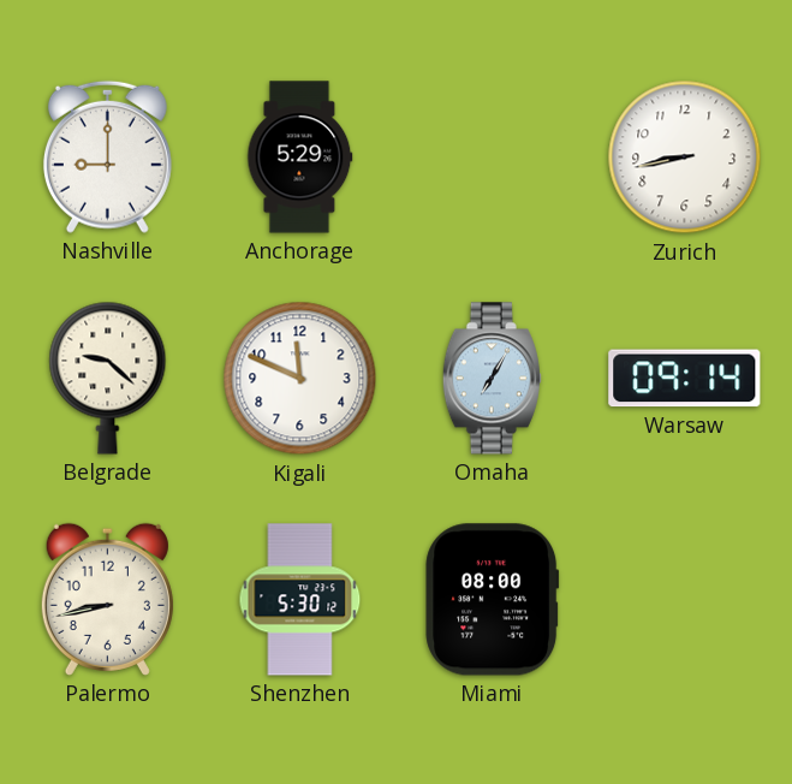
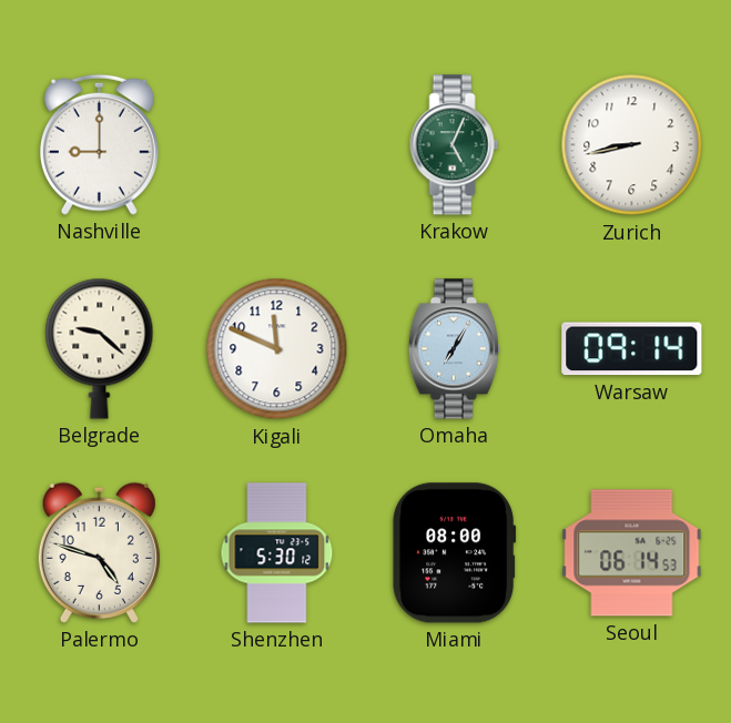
Anchorage: 5:29 -> none
Krakow: none -> 5:04
Palermo: 8:43 -> 4:48
Seoul: none -> 06:14
